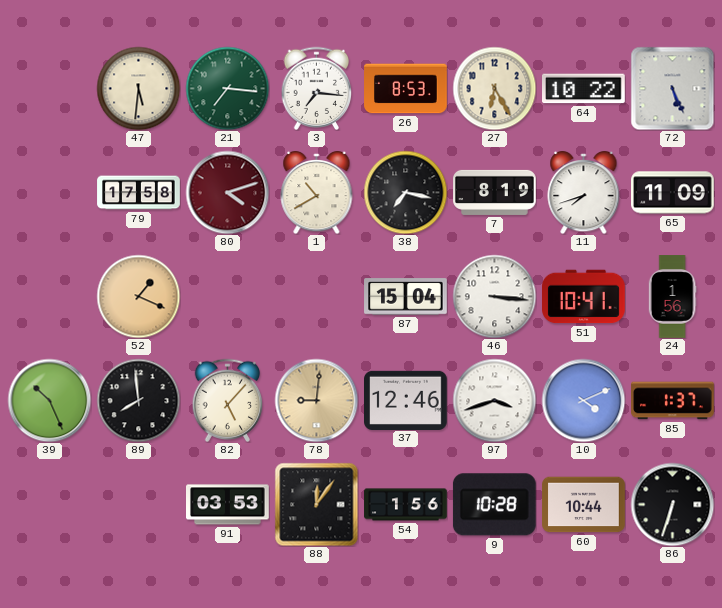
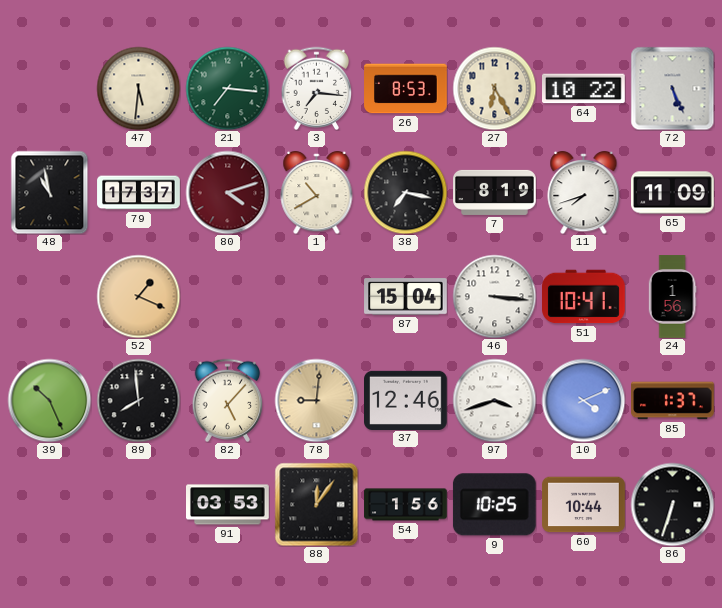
48: none -> 10:58
79: 17:58 -> 17:37
9: 10:28 -> 10:25
